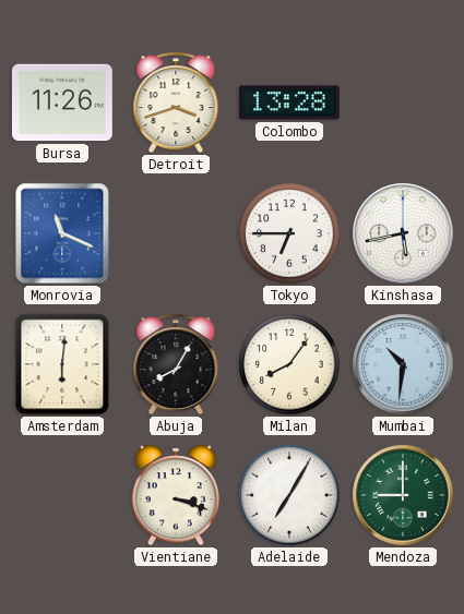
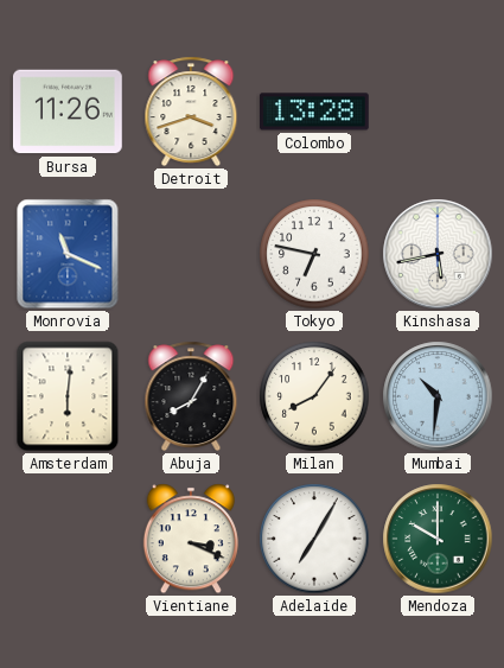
Tokyo: 6:45 -> 6:47
Vientiane: 3:18 -> 3:19
Mendoza: 9:00 -> 10:00
